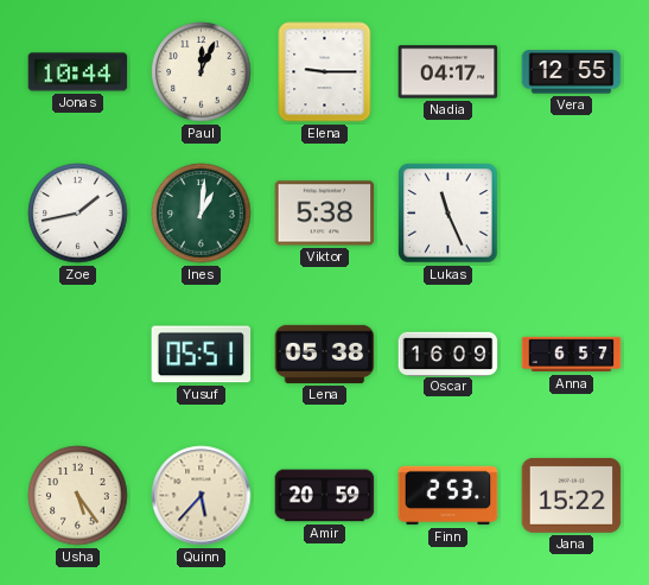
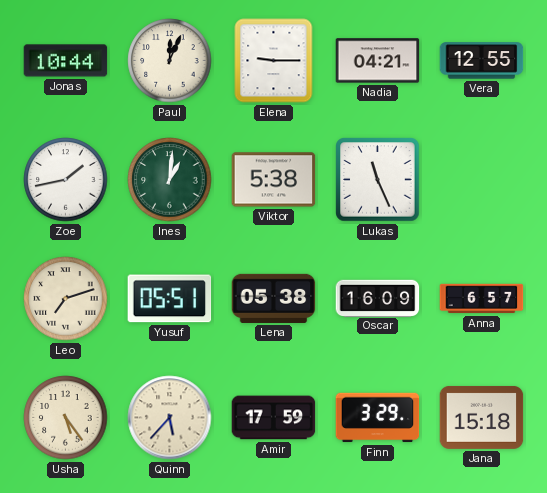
Nadia: 04:17 -> 04:21
Leo: none -> 7:12
Amir: 20:59 -> 17:59
Finn: 2:53 -> 3:29
Jana: 15:22 -> 15:18
